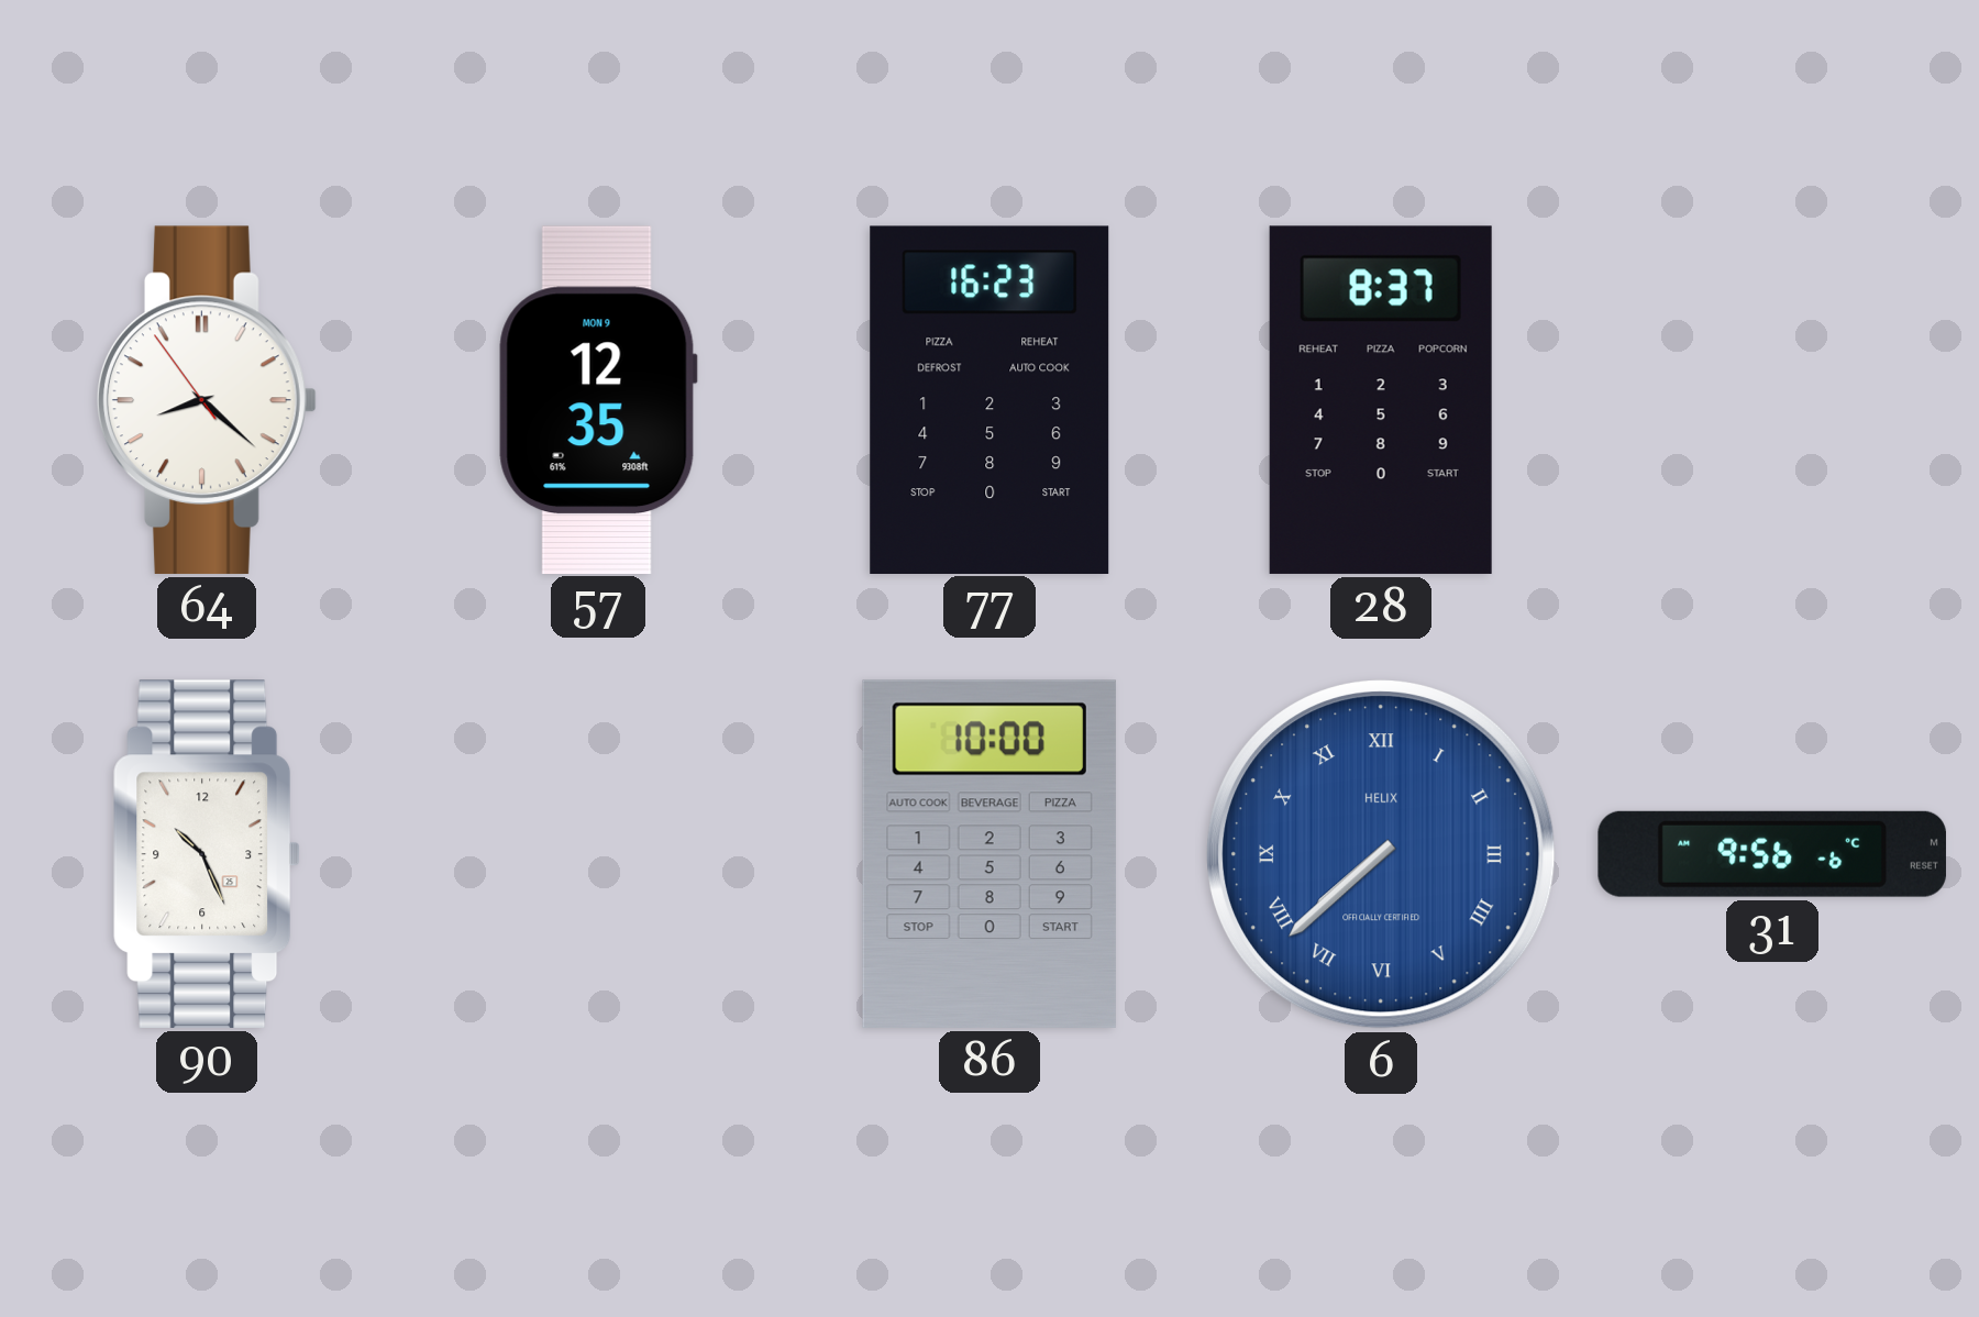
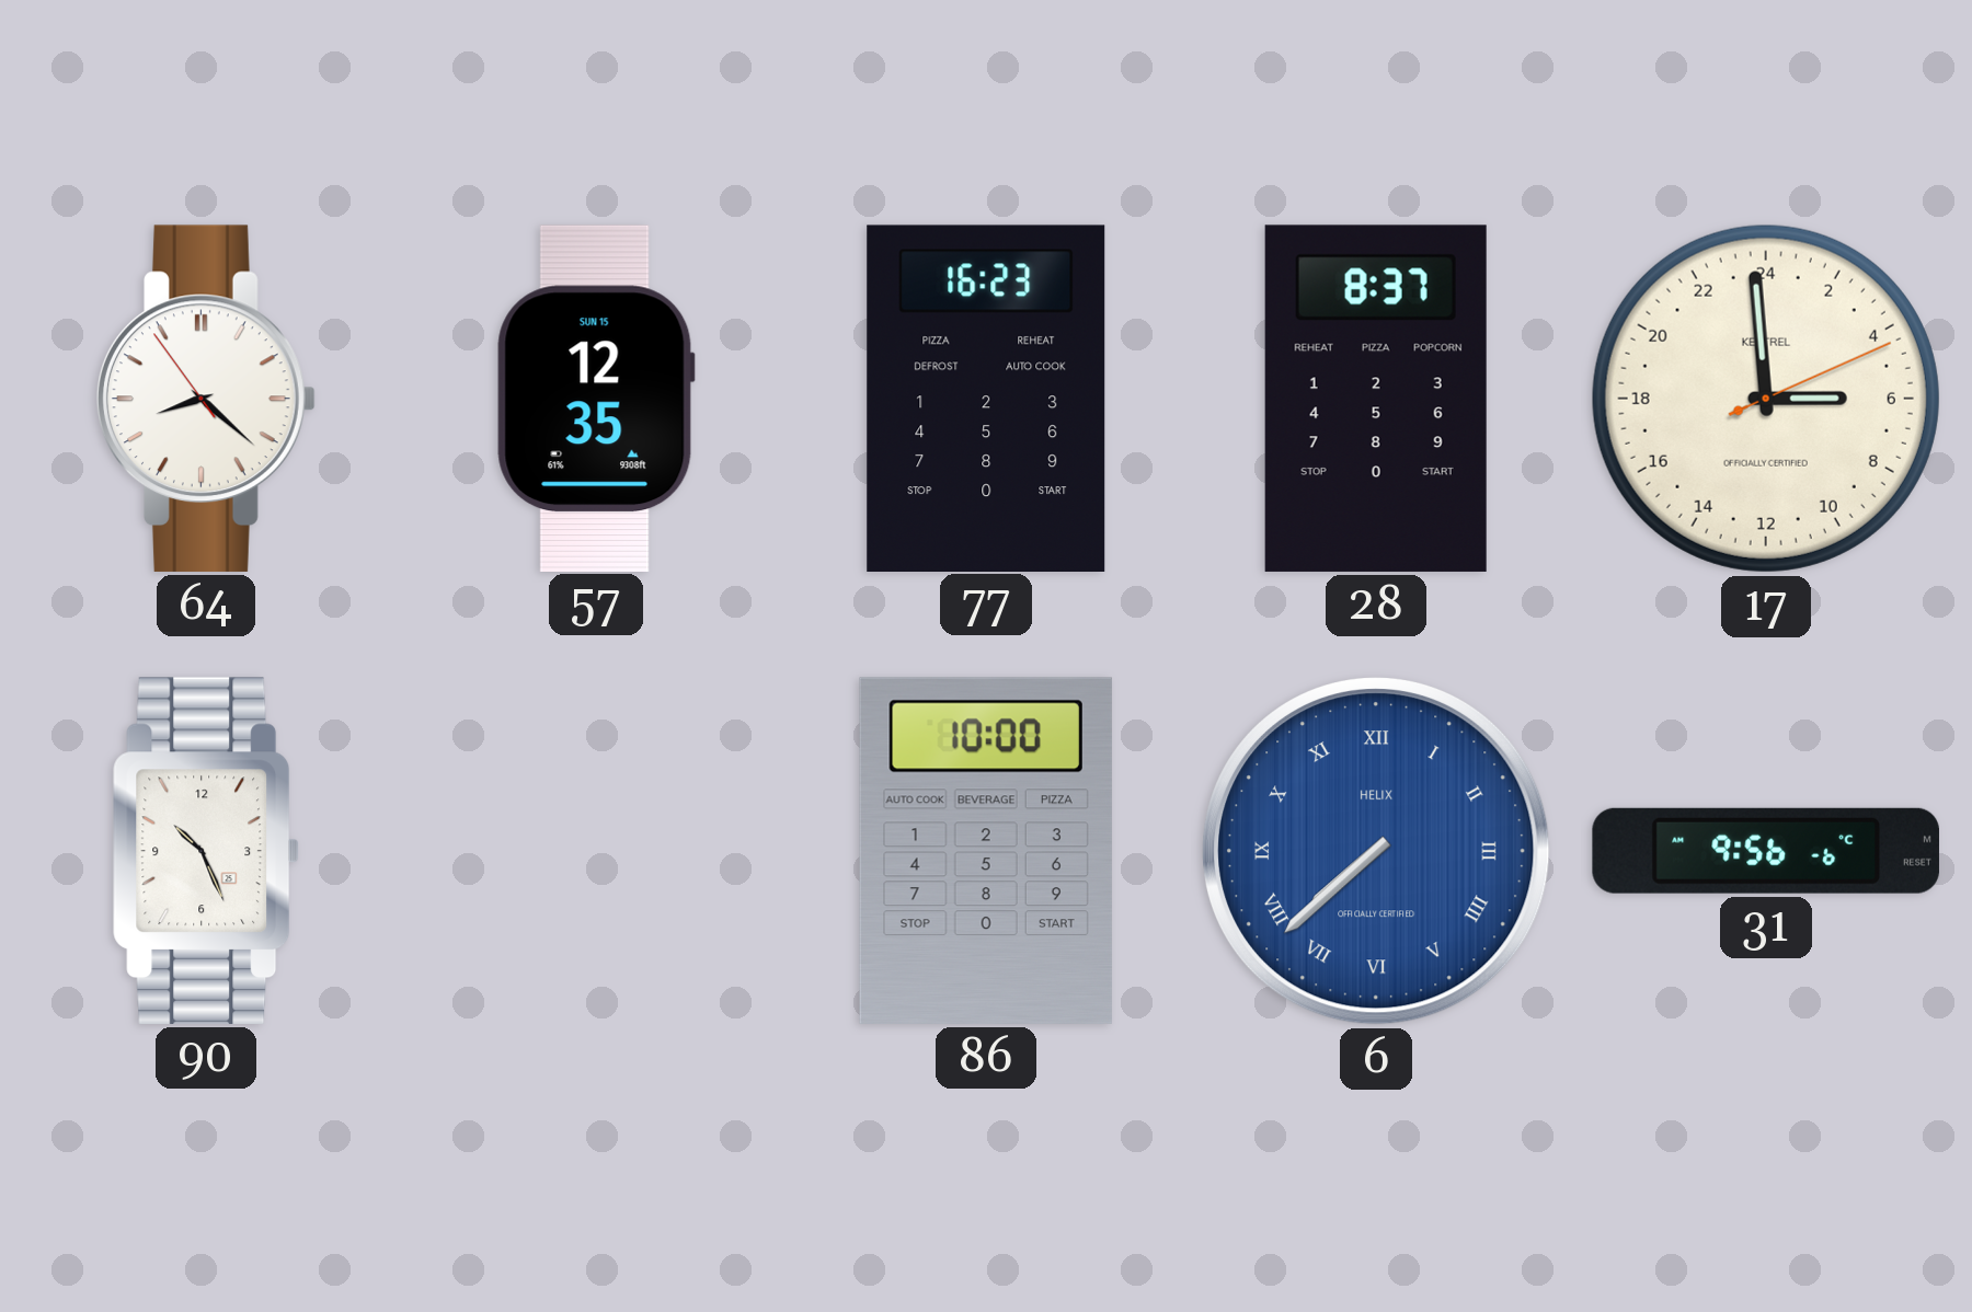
57 date: MON 9 -> SUN 15
17: none -> 5:59
